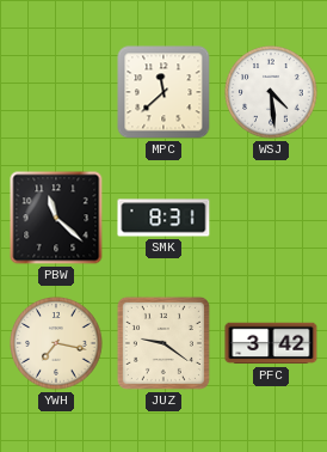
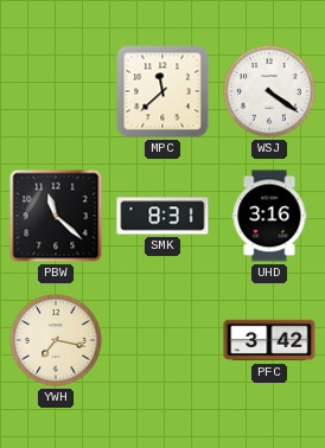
WSJ: 4:29 -> 4:21
UHD: none -> 3:16
JUZ: 9:21 -> none
